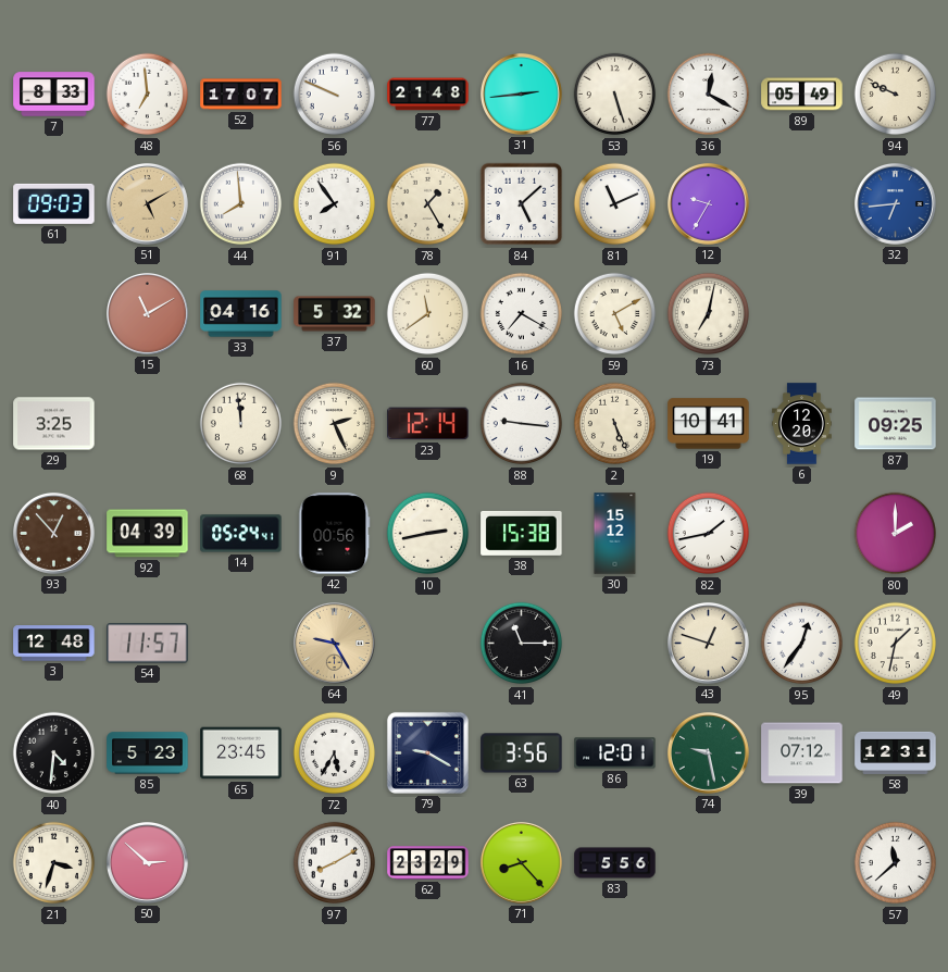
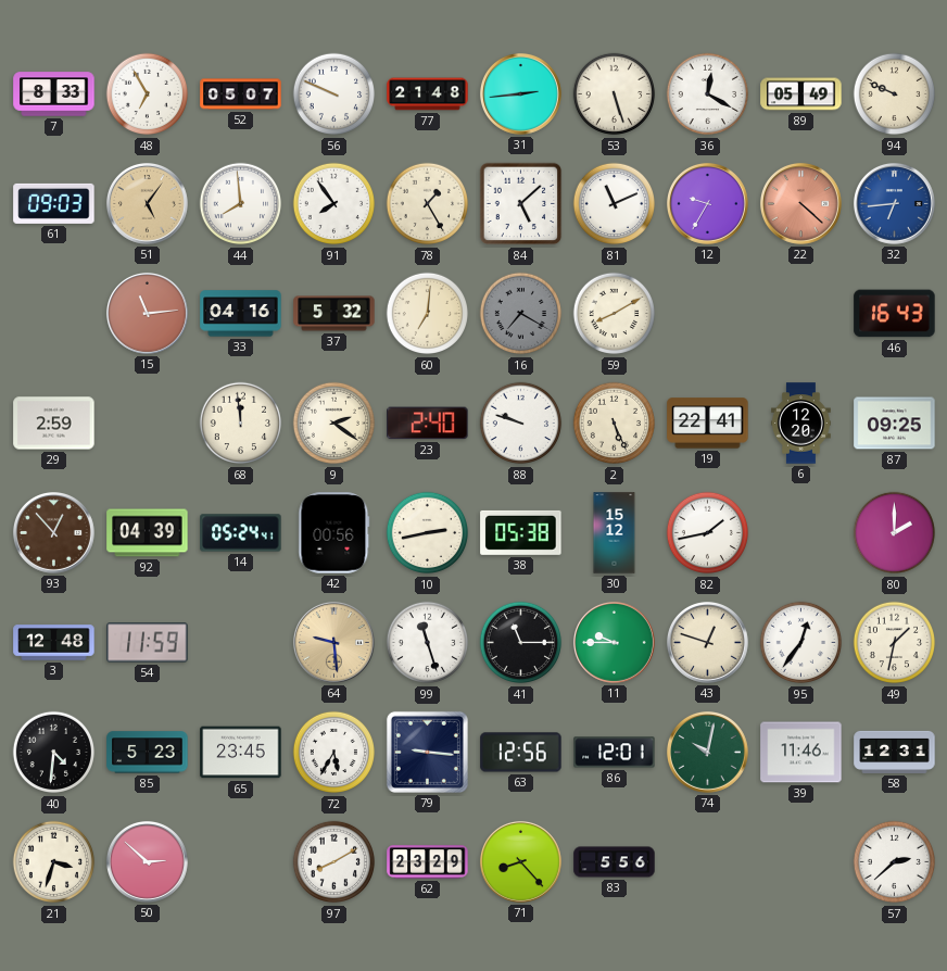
48: 6:59 -> 6:55
52: 17:07 -> 05:07
51: 5:10 -> 5:06
22: none -> 4:22
15: 11:10 -> 11:14
60: 11:39 -> 7:01
16 dial: white -> grey
59: 5:10 -> 8:10
73: 7:02 -> none
46: none -> 16:43
29: 3:25 -> 2:59
9: 2:26 -> 2:21
23: 12:14 -> 2:40
88: 9:16 -> 9:48
19: 10:41 -> 22:41
38: 15:38 -> 05:38
54: 11:57 -> 11:59
64: 9:25 -> 9:29
99: none -> 11:27
11: none -> 9:45
79: 9:20 -> 9:16
63: 3:56 -> 12:56
74: 9:28 -> 10:02
39: 07:12 -> 11:46
57: 11:38 -> 2:38
